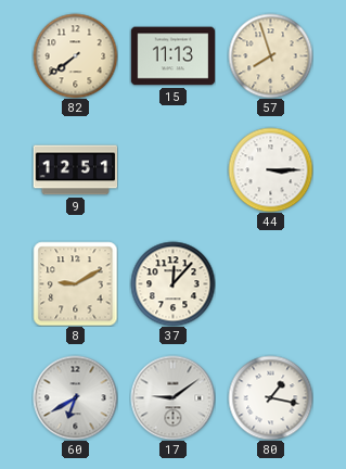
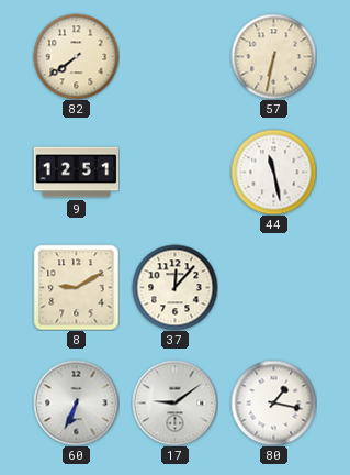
15: 11:13 -> none
57: 7:57 -> 6:32
44: 3:15 -> 11:28
60: 6:40 -> 6:34
